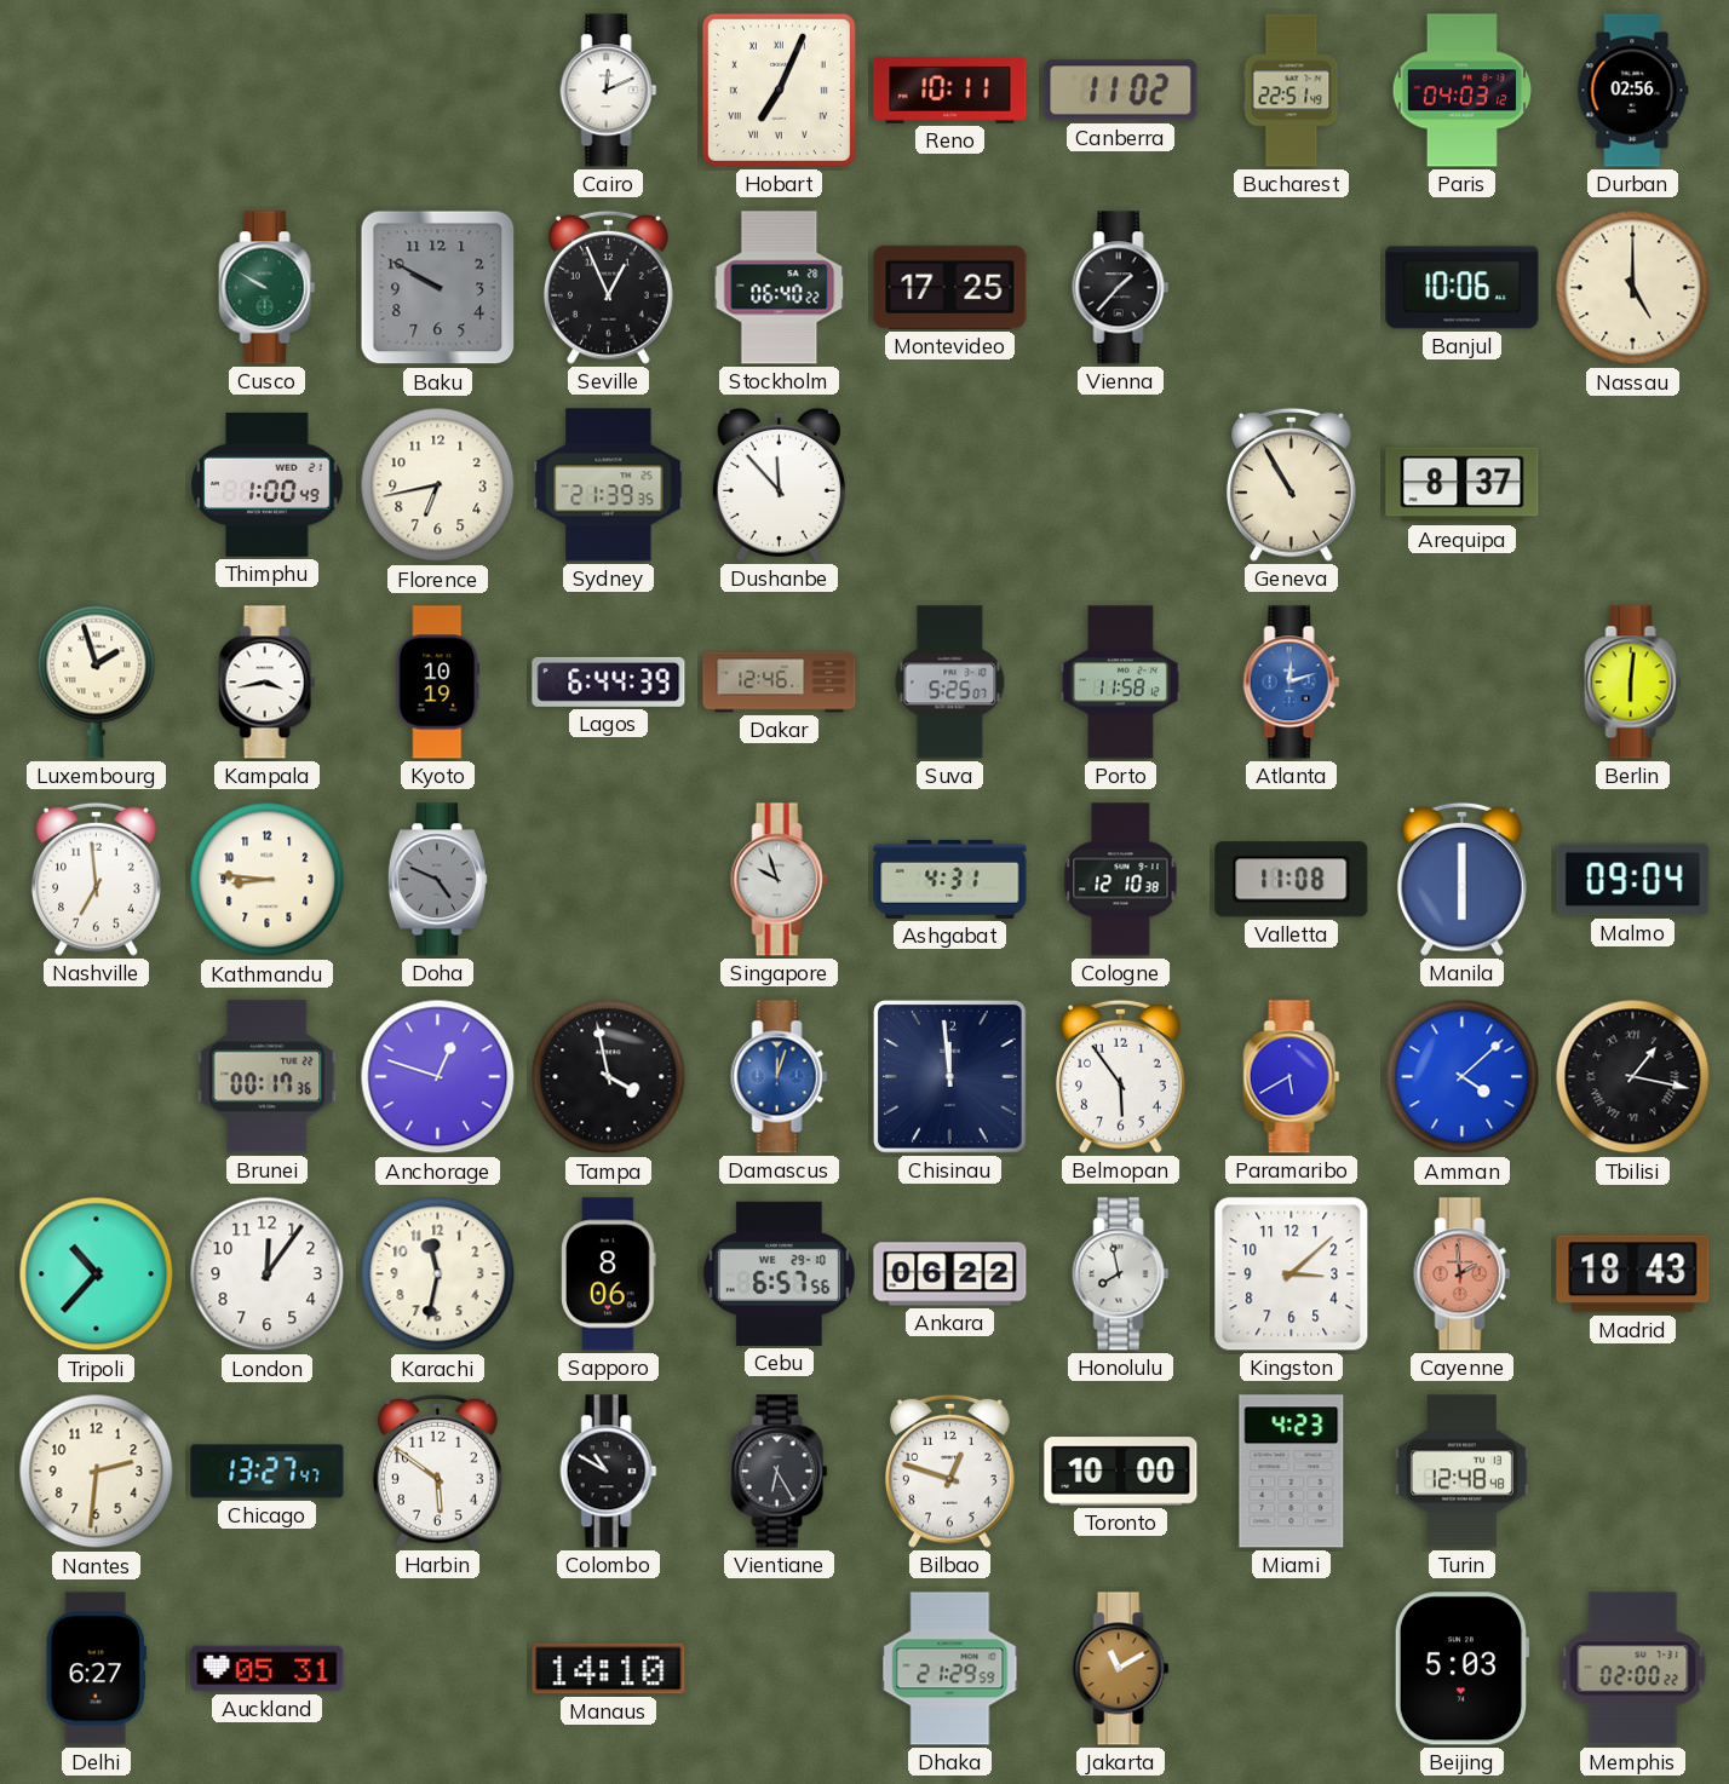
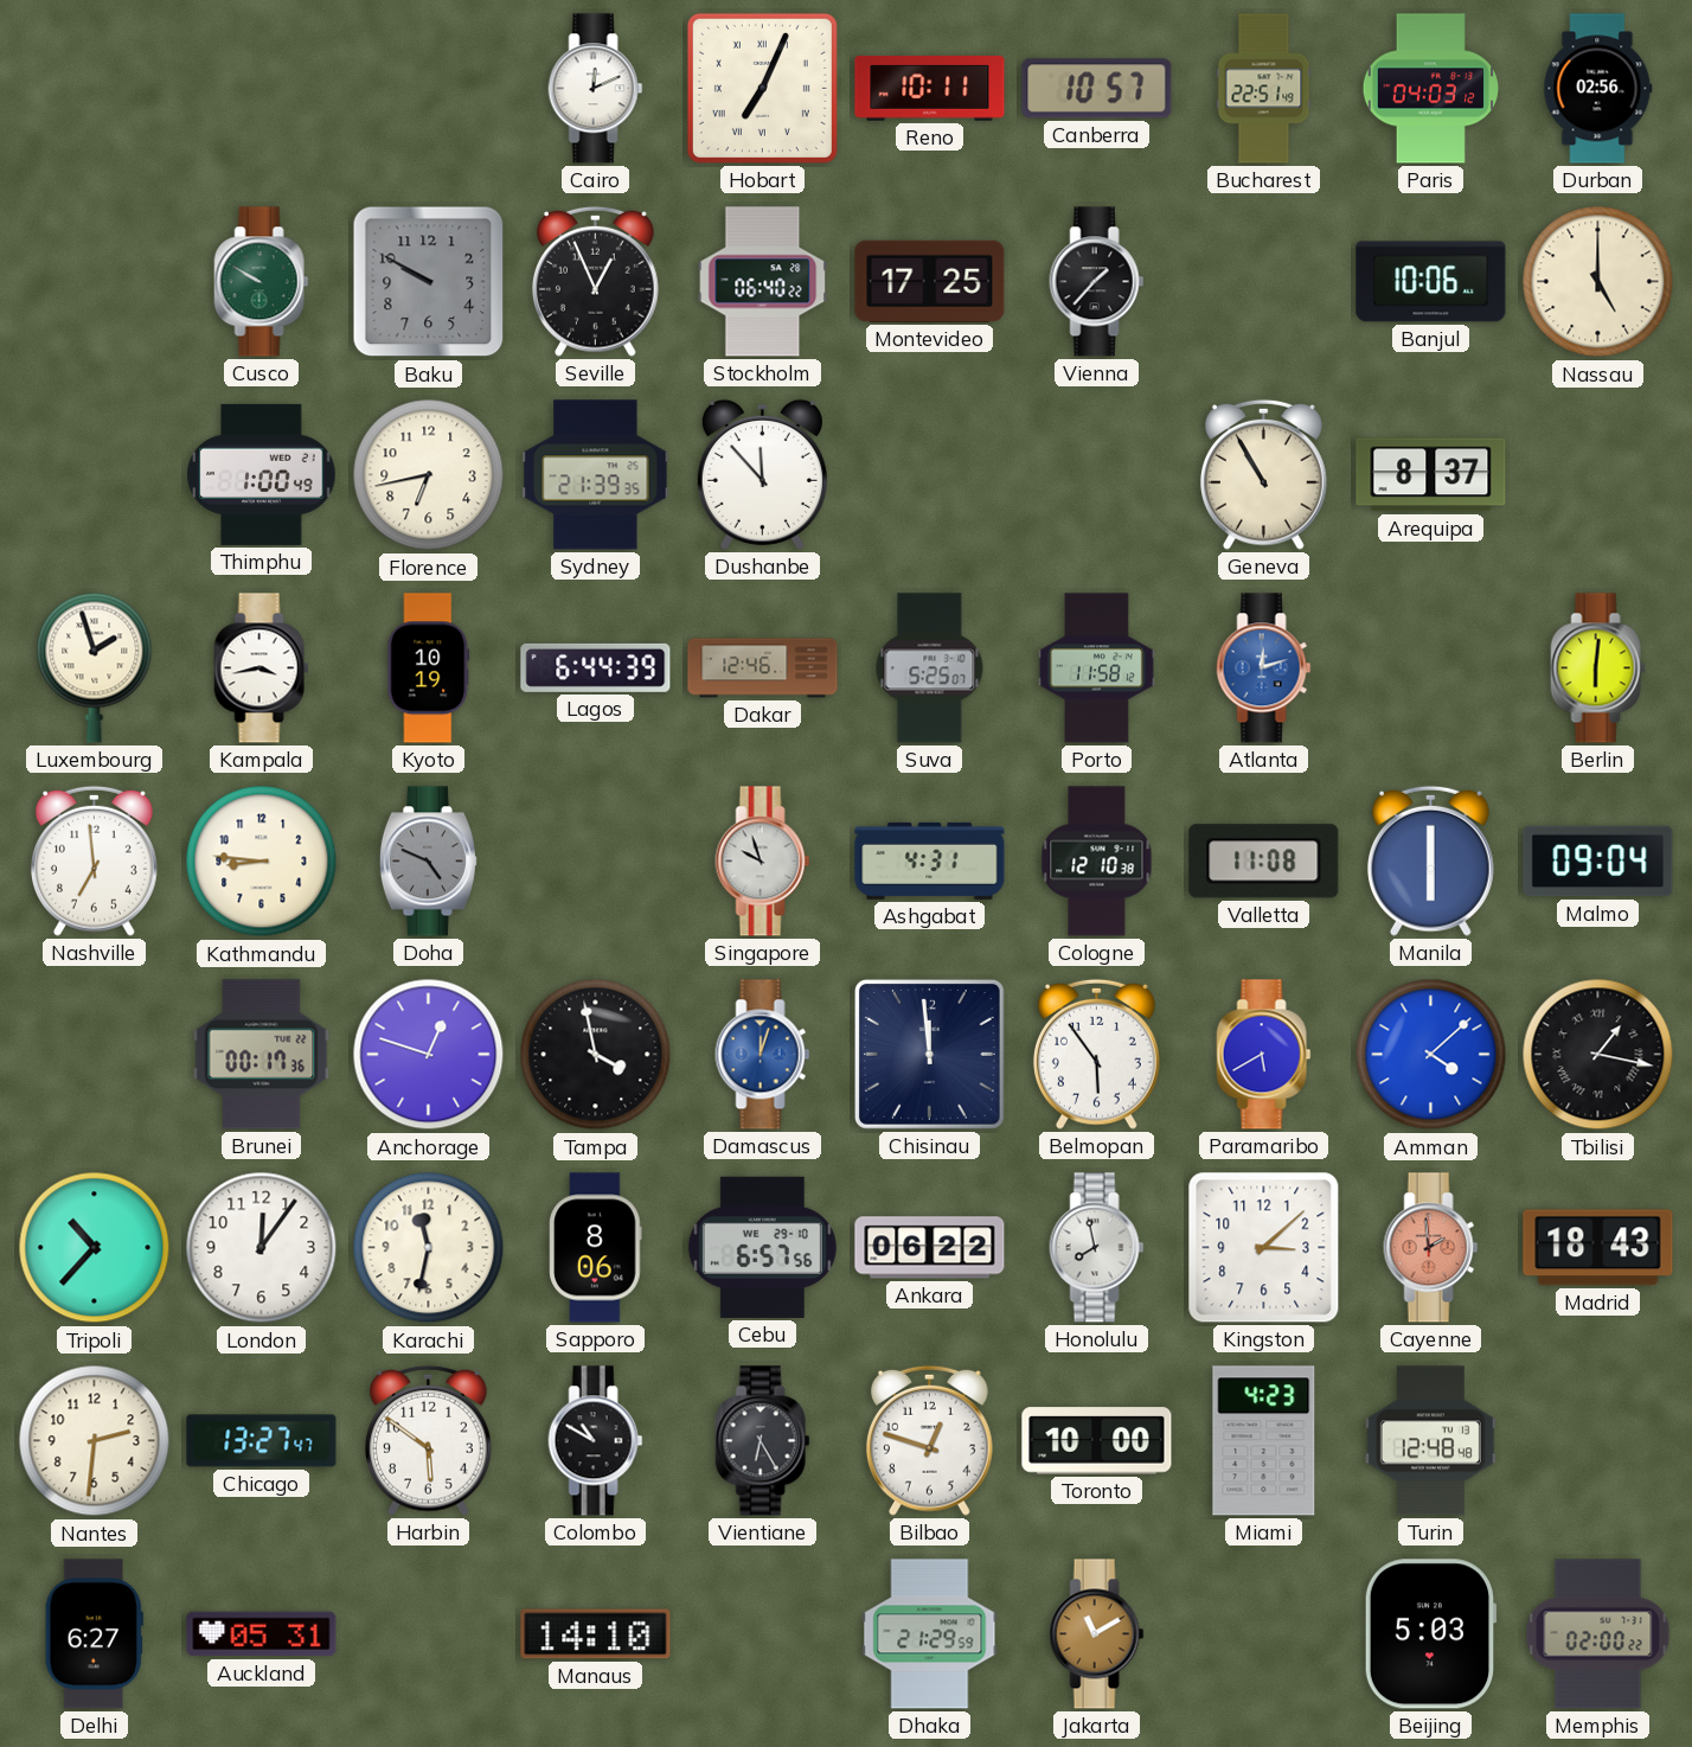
Canberra: 11:02 -> 10:57
